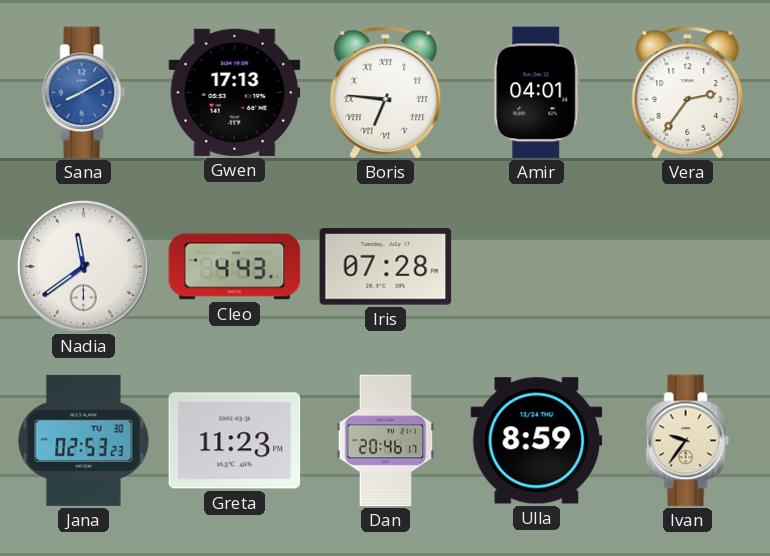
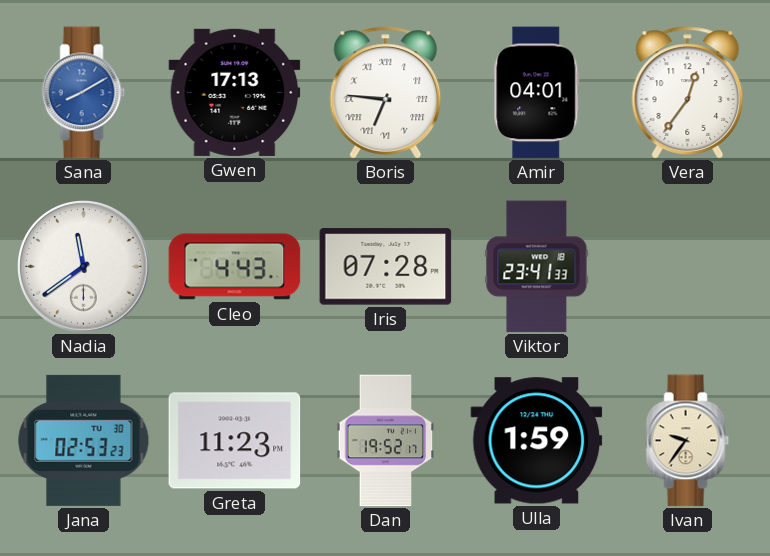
Vera: 2:36 -> 12:36
Viktor: none -> 23:41
Dan: 20:46 -> 19:52
Ulla: 8:59 -> 1:59
